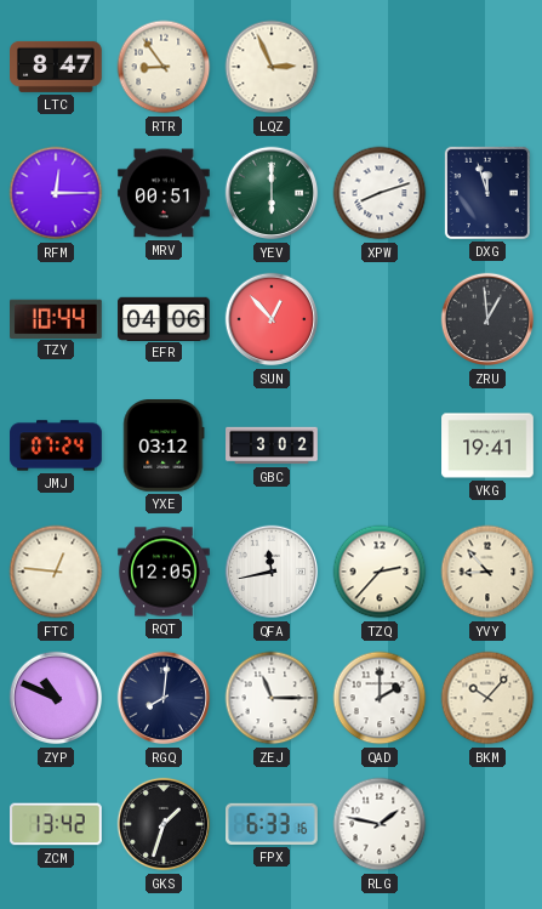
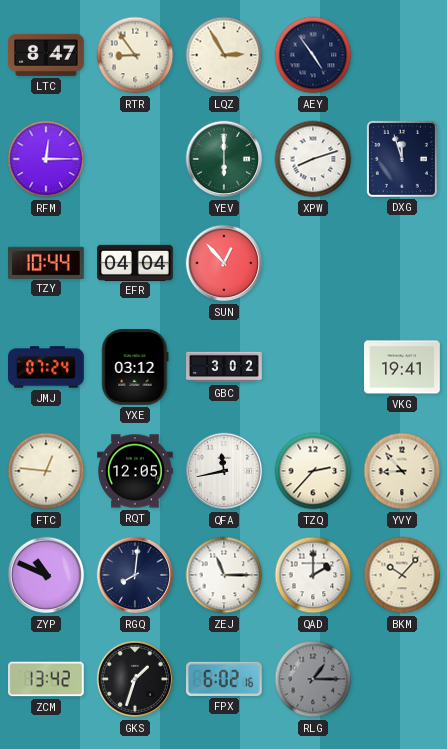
LQZ: 2:56 -> 2:55
AEY: none -> 4:54
MRV: 00:51 -> none
EFR: 04:06 -> 04:04
ZRU: 12:59 -> none
FPX: 6:33 -> 6:02
RLG: 1:47 -> 1:15
RLG dial: white -> grey
